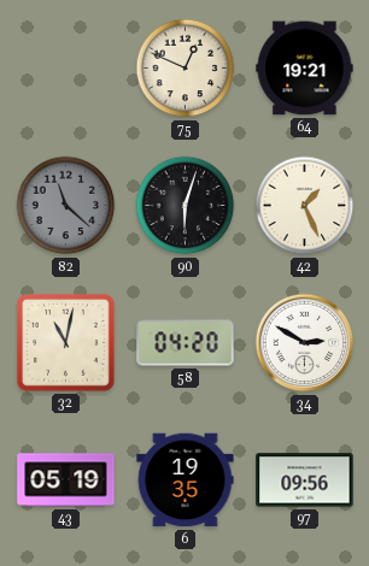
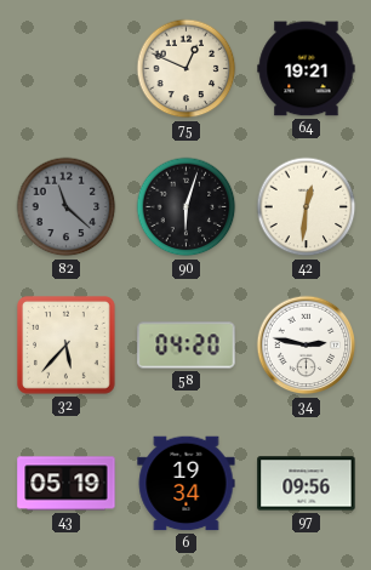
42: 1:26 -> 12:31
32: 11:02 -> 5:37
34: 2:50 -> 2:47
6: 19:35 -> 19:34
